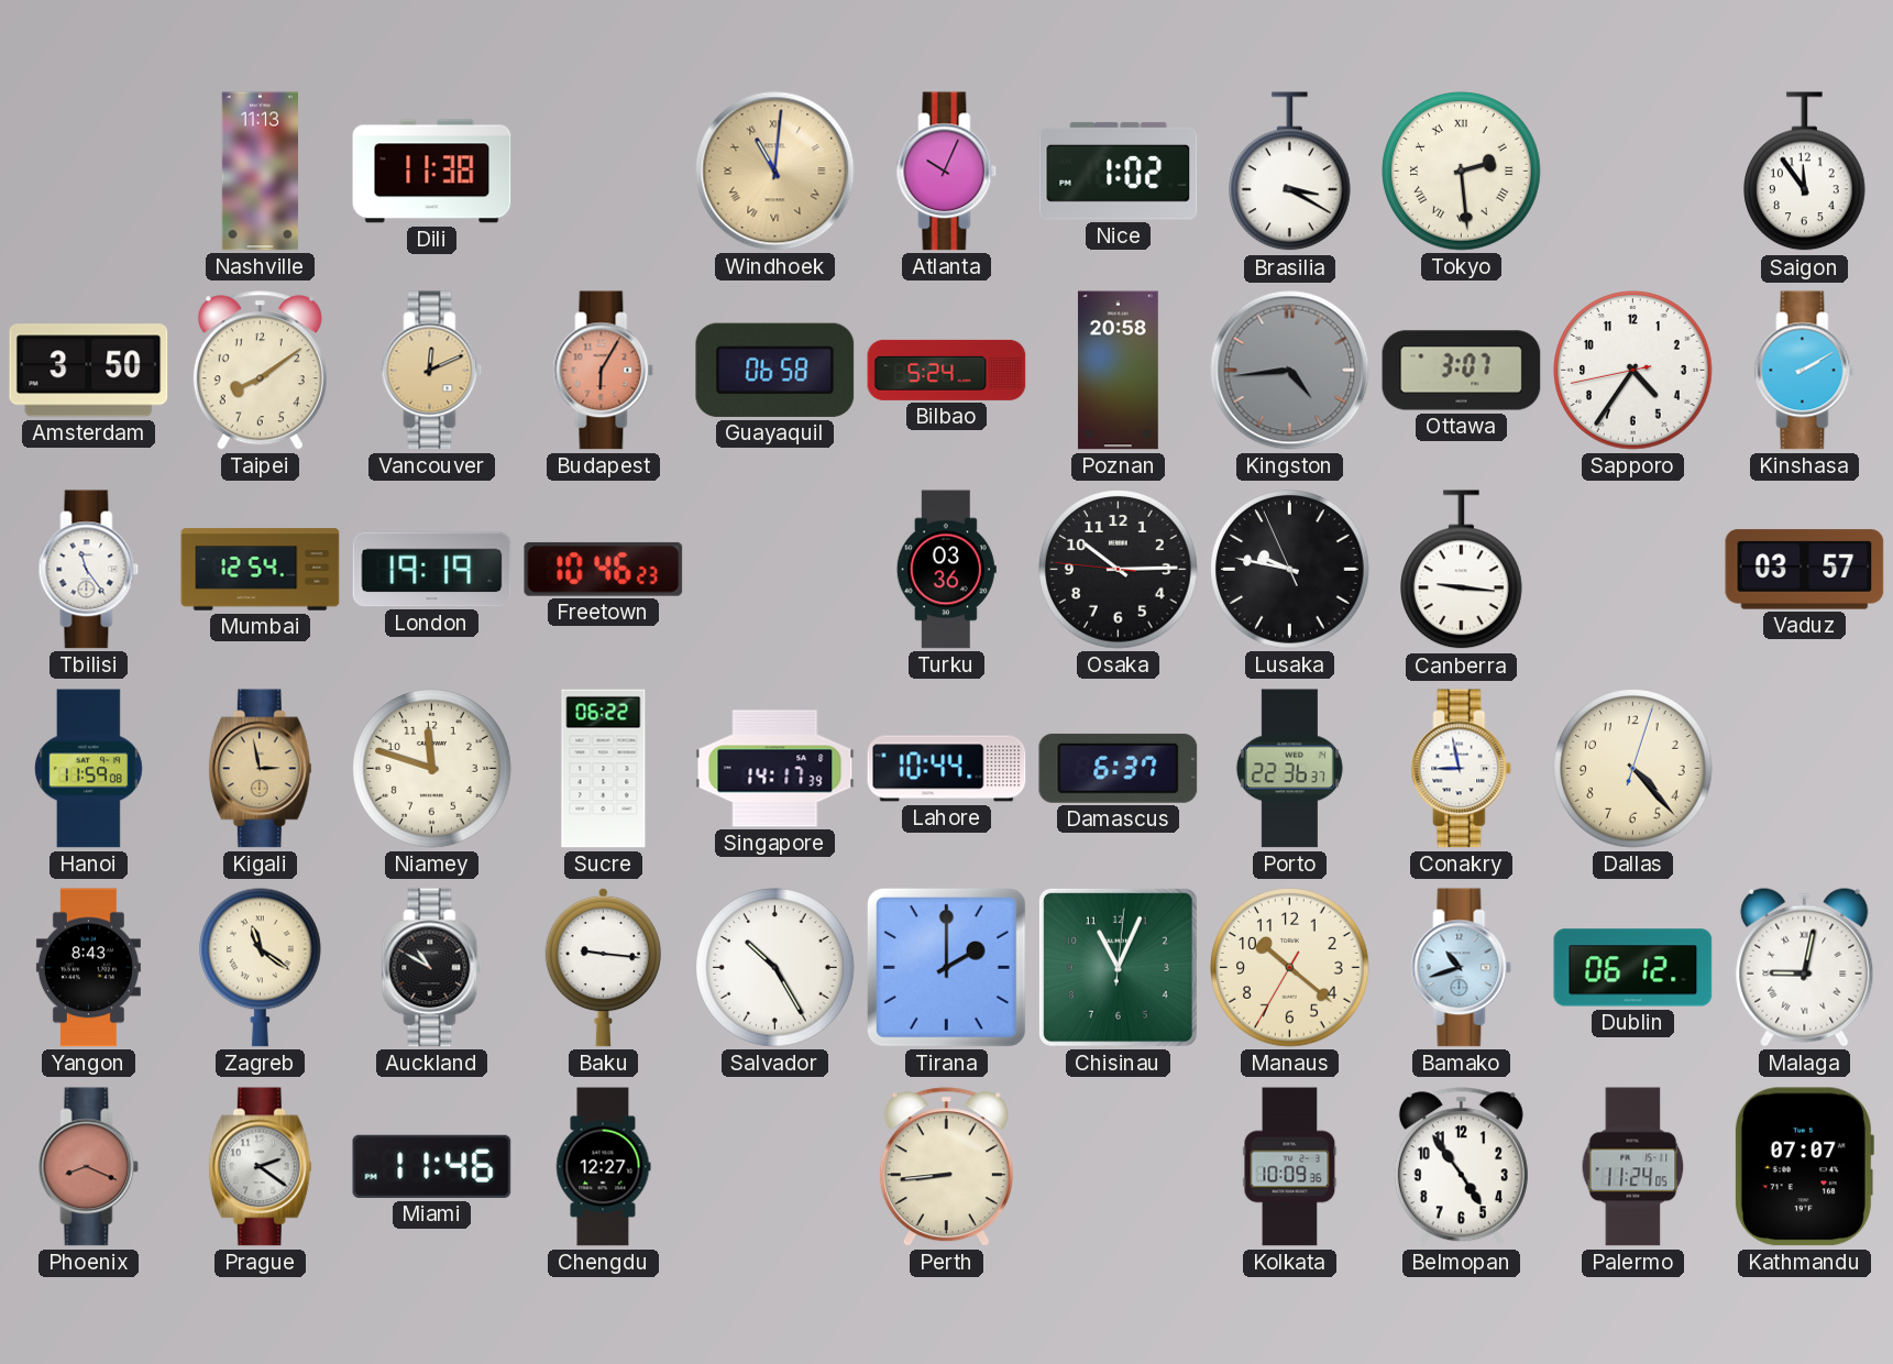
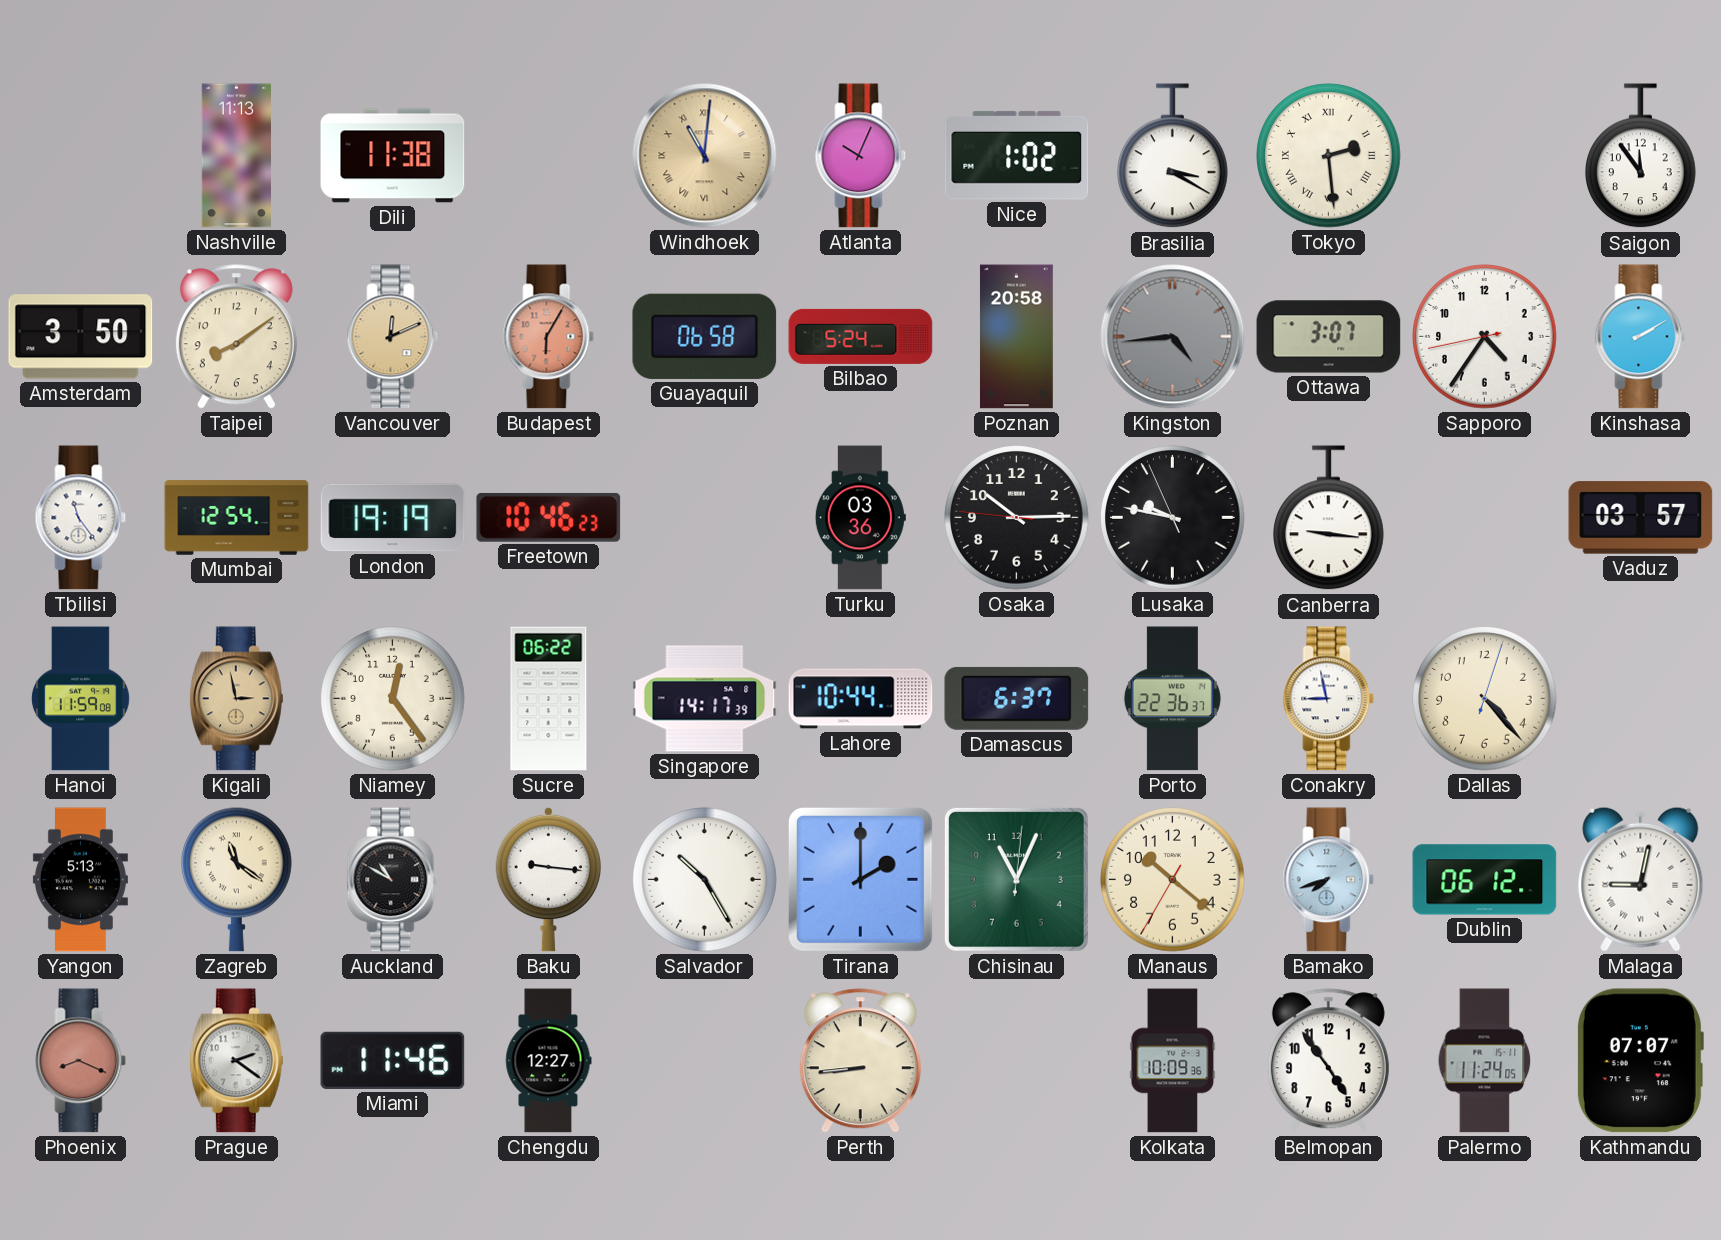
Niamey: 11:48 -> 12:24
Yangon: 8:43 -> 5:13
Bamako: 10:42 -> 7:42
